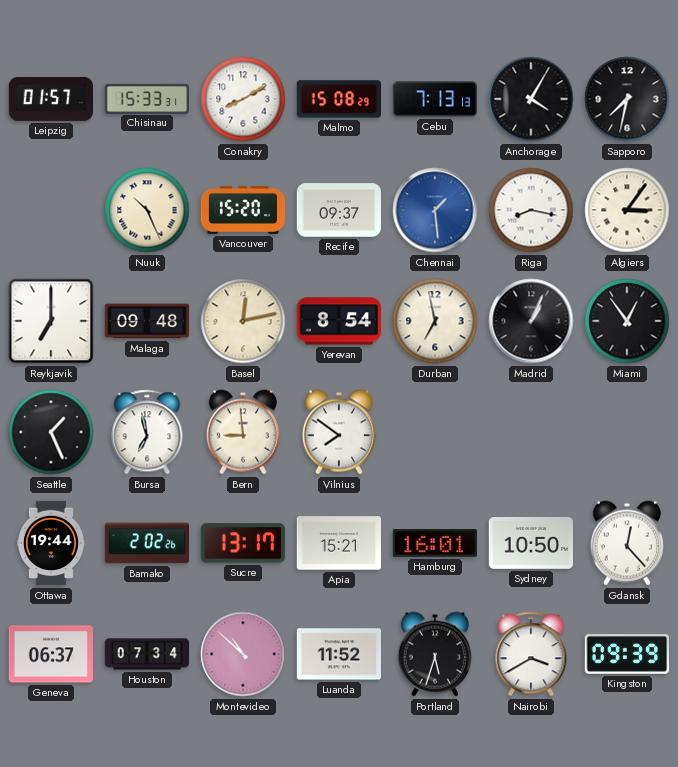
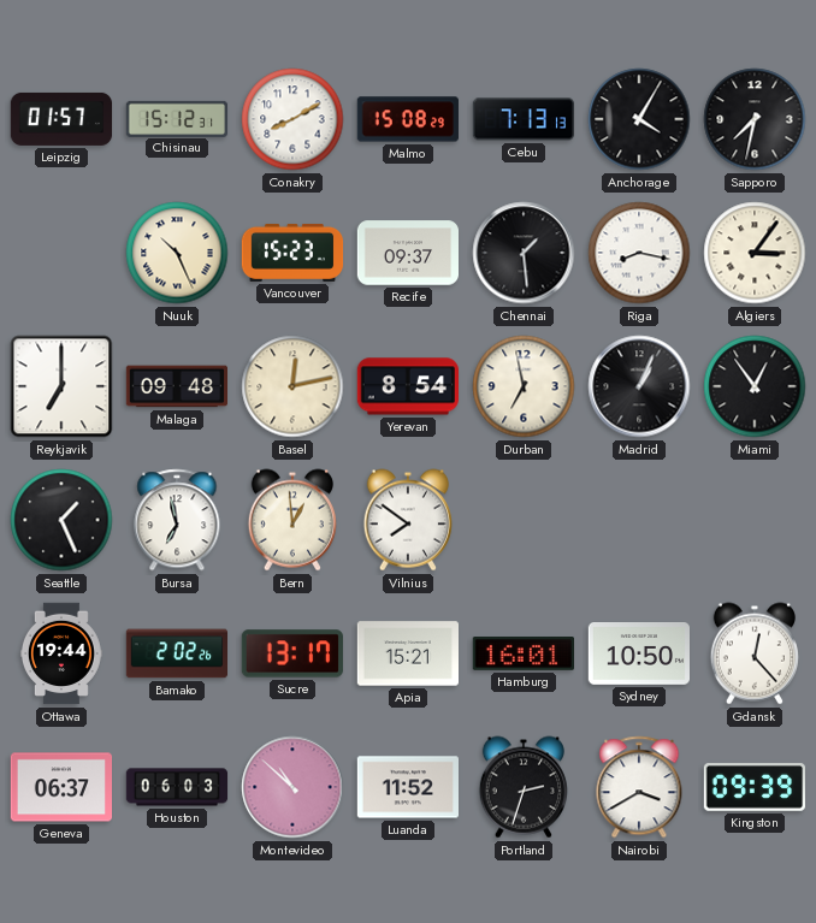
Chisinau: 15:33 -> 15:12
Vancouver: 15:20 -> 15:23
Chennai dial: blue -> black
Bern: 8:59 -> 12:59
Houston: 07:34 -> 06:03
Portland: 5:33 -> 2:33
